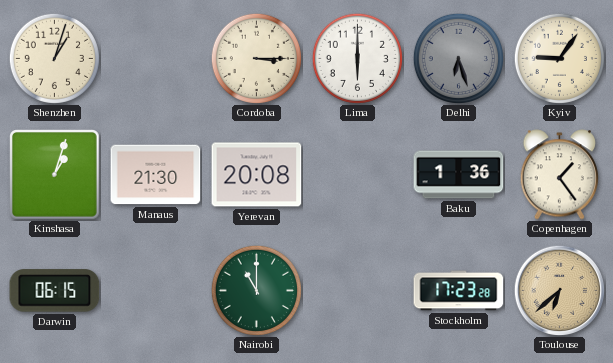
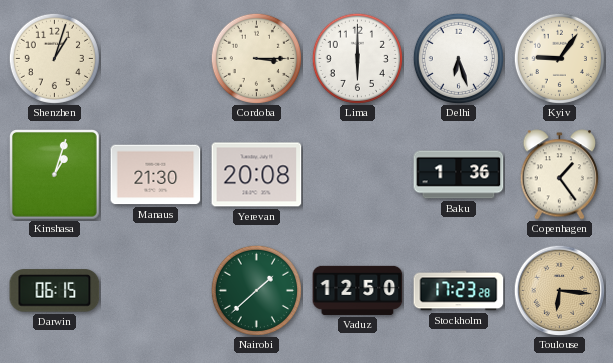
Delhi dial: grey -> white
Nairobi: 11:00 -> 1:38
Vaduz: none -> 12:50
Toulouse: 6:38 -> 6:16
